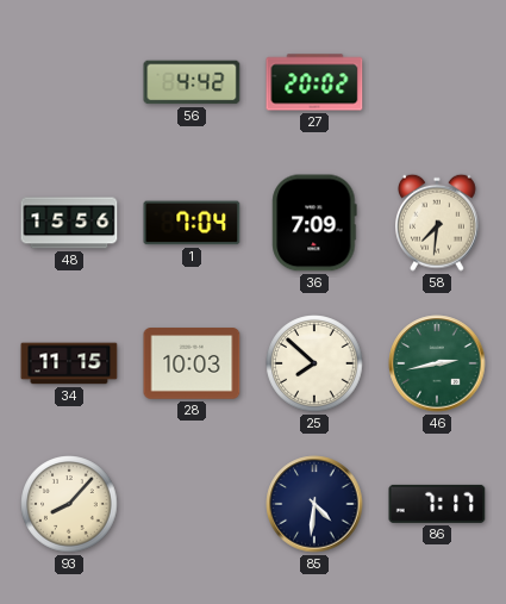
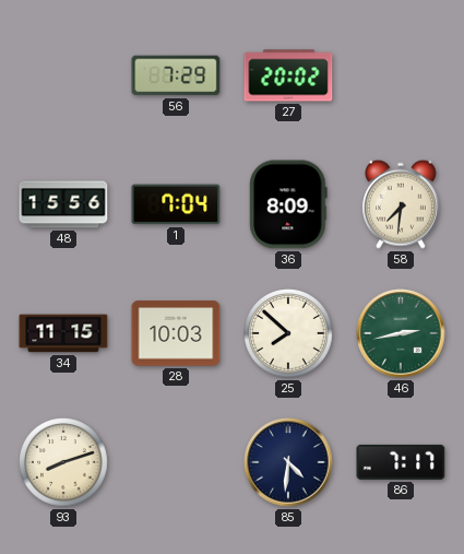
56: 4:42 -> 7:29
36: 7:09 -> 8:09
93: 8:07 -> 8:12
